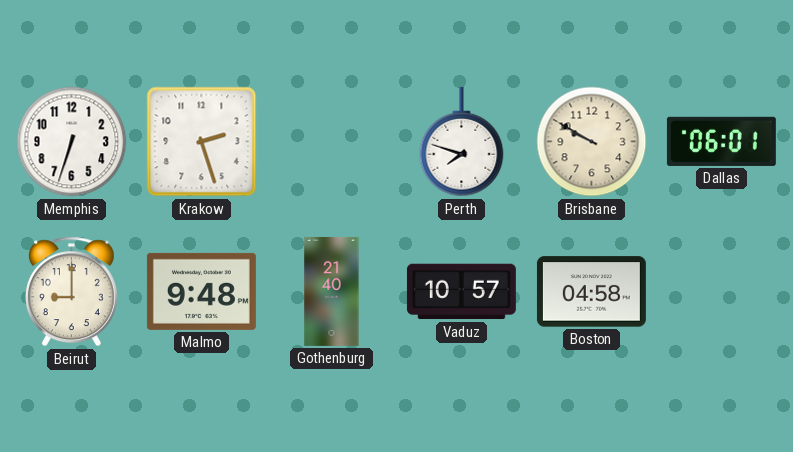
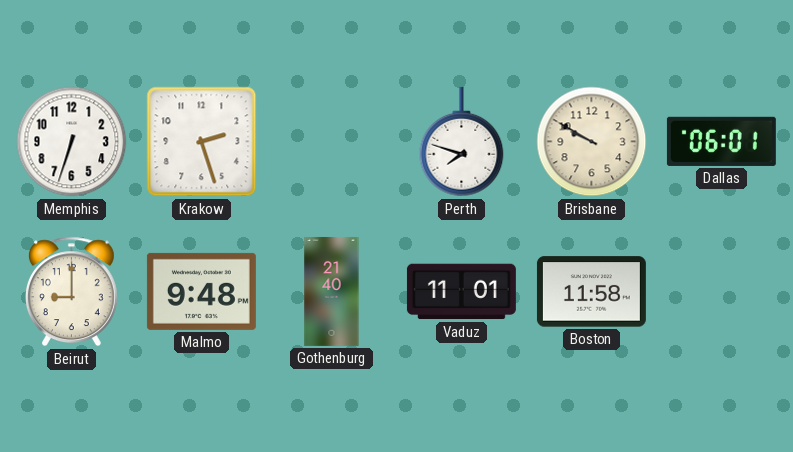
Vaduz: 10:57 -> 11:01
Boston: 04:58 -> 11:58
